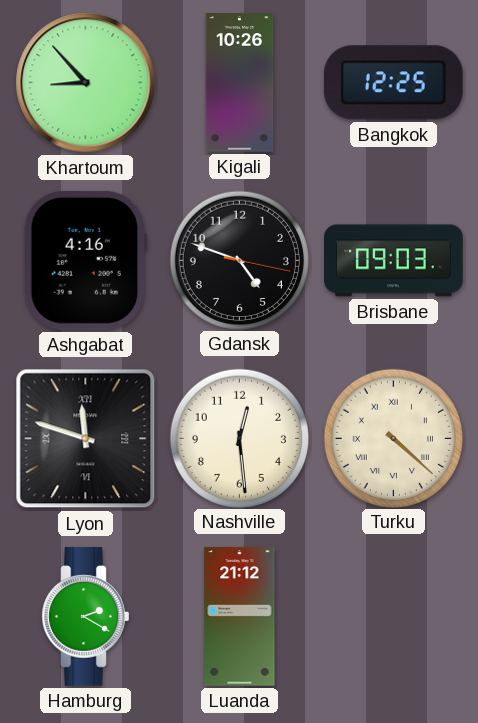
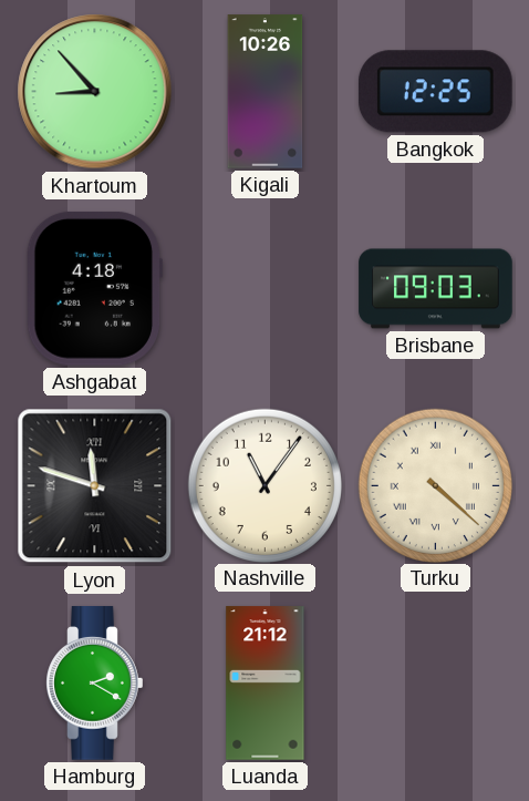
Ashgabat: 4:16 -> 4:18
Gdansk: 4:48 -> none
Nashville: 12:29 -> 11:06
